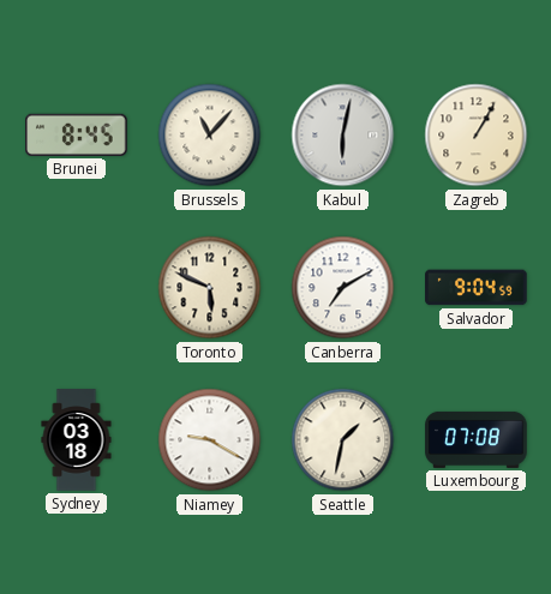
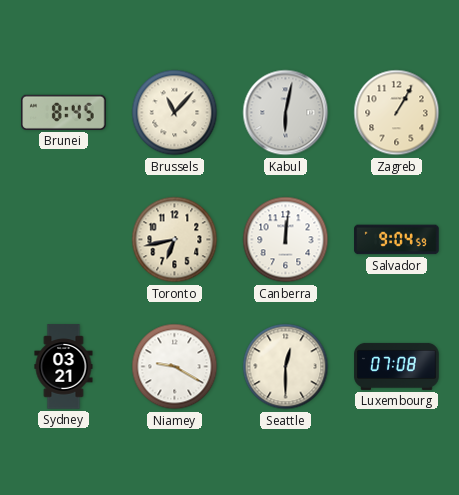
Toronto: 5:49 -> 6:43
Canberra: 7:10 -> 12:01
Sydney: 03:18 -> 03:21
Seattle: 1:32 -> 12:30
